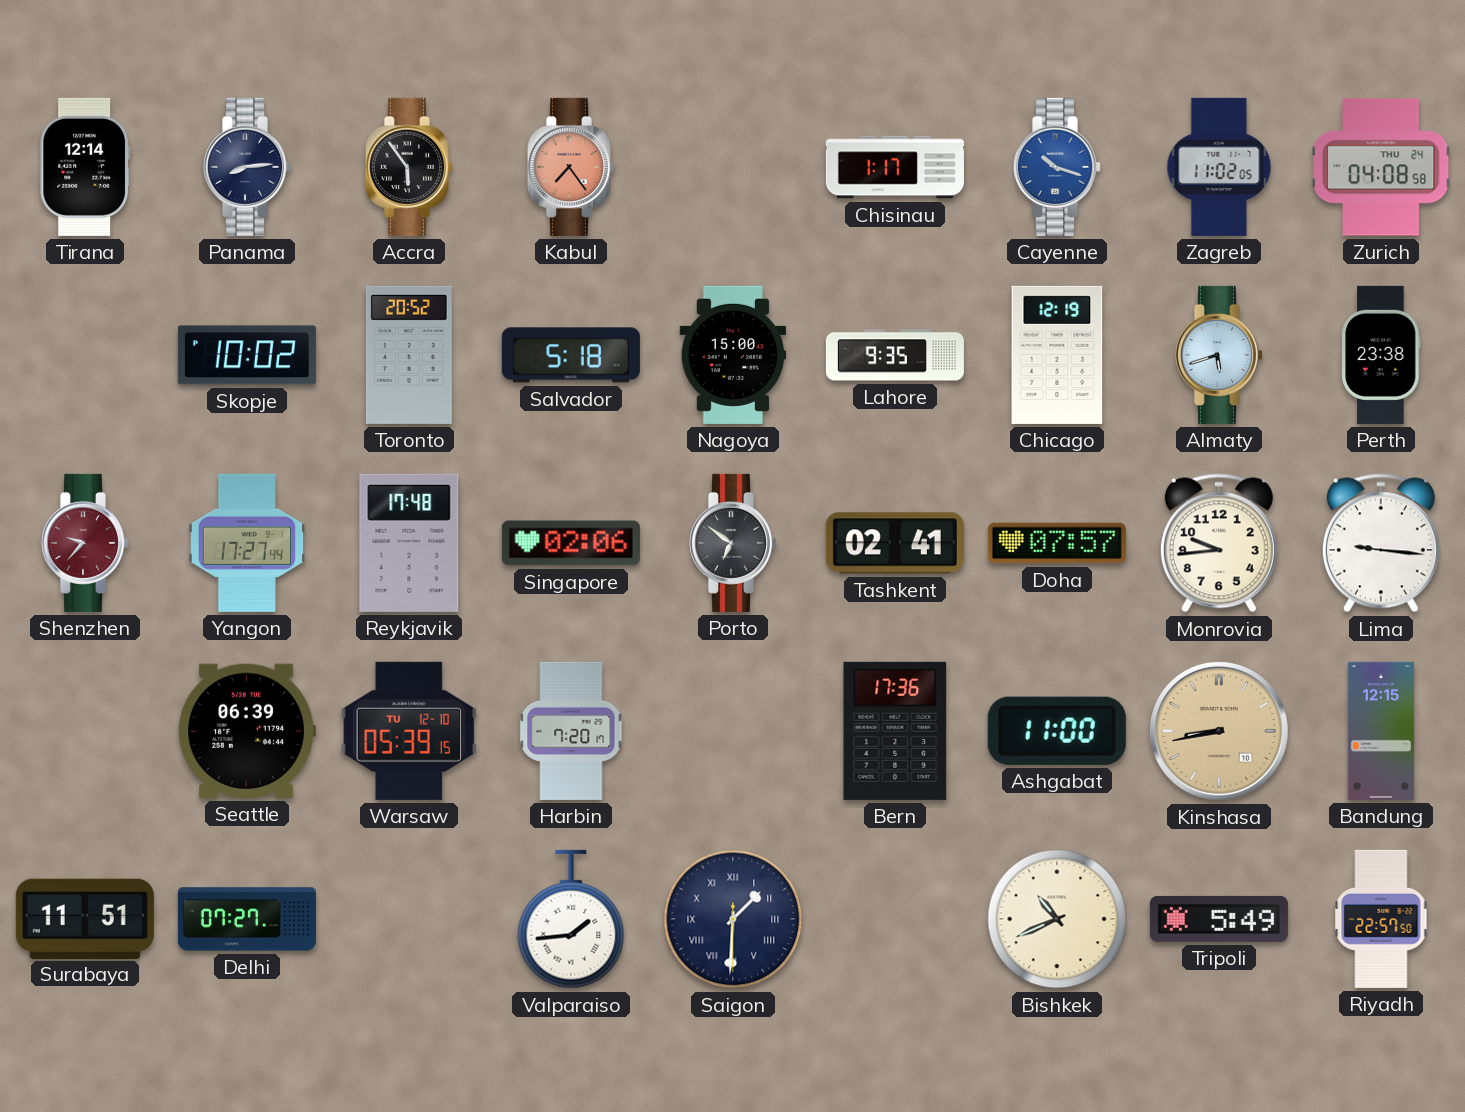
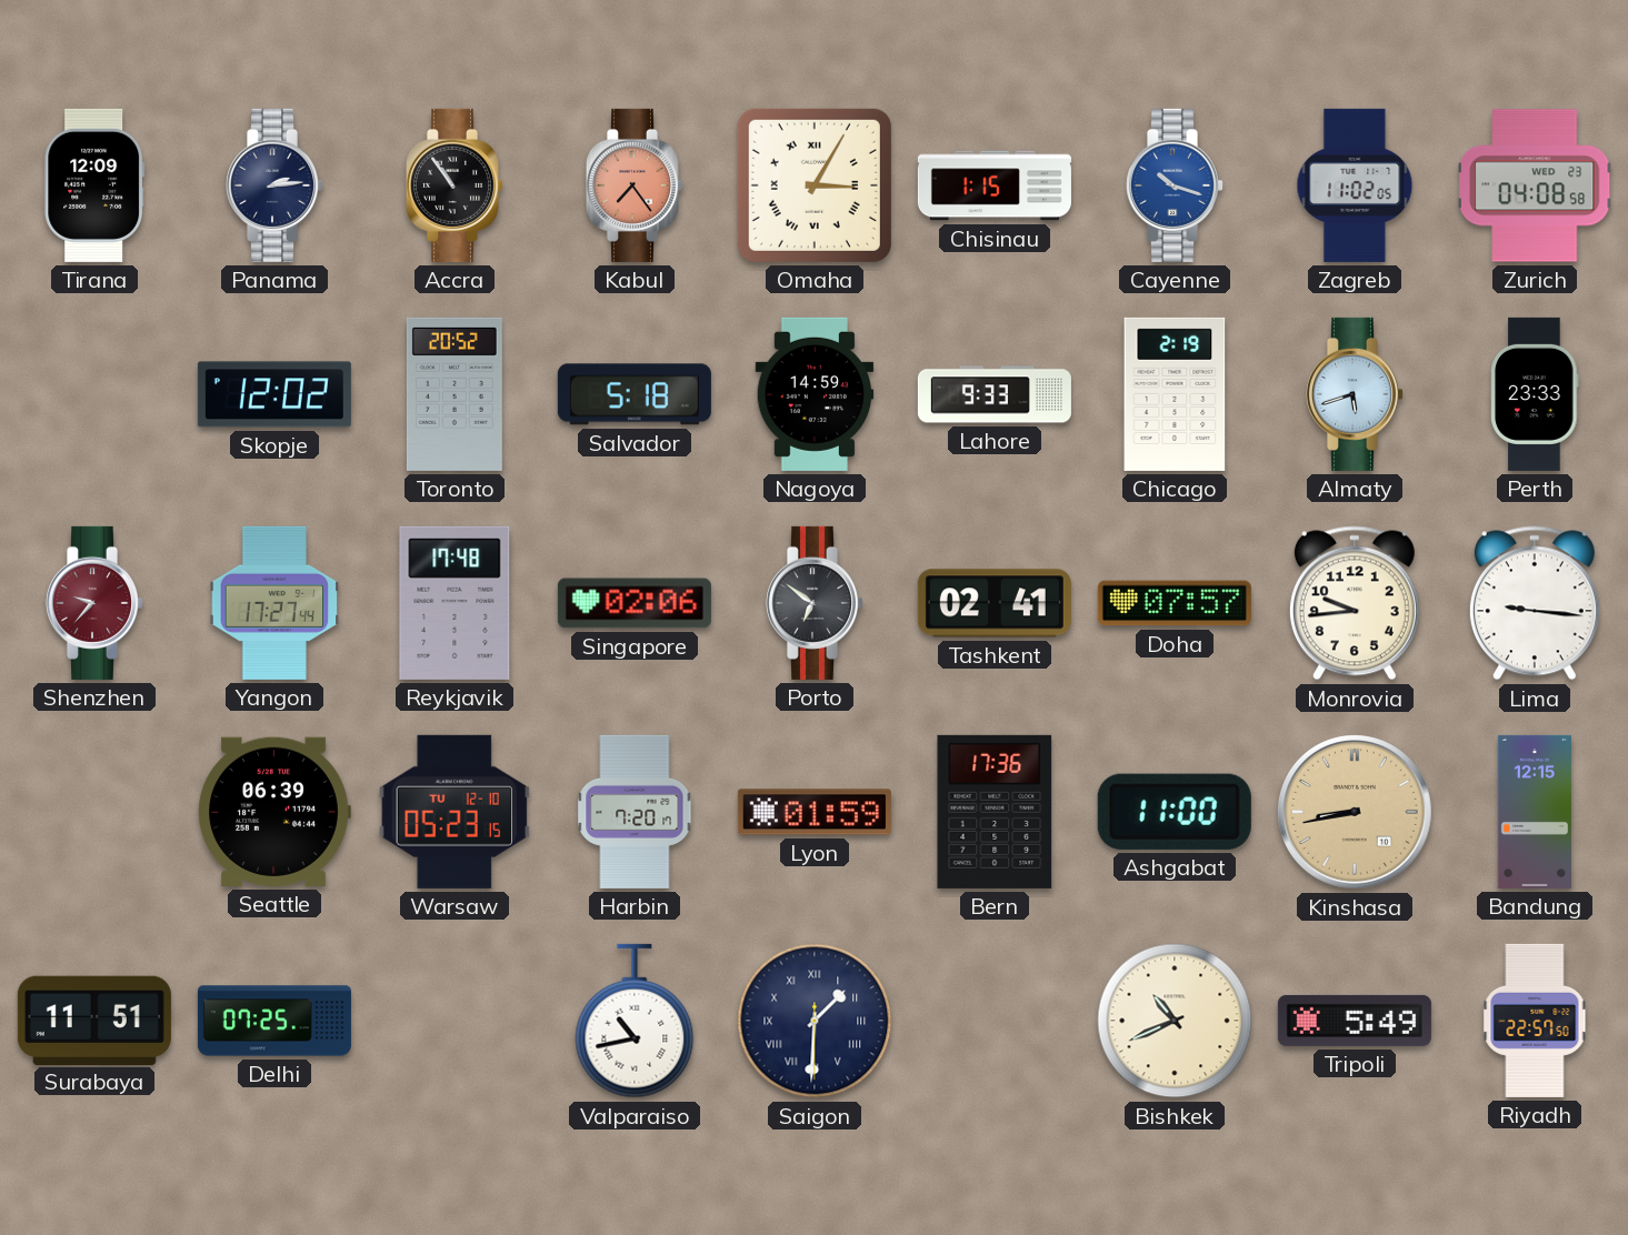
Tirana: 12:14 -> 12:09
Panama: 8:14 -> 2:14
Accra: 5:54 -> 10:54
Omaha: none -> 3:05
Chisinau: 1:17 -> 1:15
Zurich date: THU 24 -> WED 23
Skopje: 10:02 -> 12:02
Nagoya: 15:00 -> 14:59
Lahore: 9:35 -> 9:33
Chicago: 12:19 -> 2:19
Perth: 23:38 -> 23:33
Warsaw: 05:39 -> 05:23
Lyon: none -> 01:59
Delhi: 07:27 -> 07:25
Valparaiso: 1:44 -> 10:43
